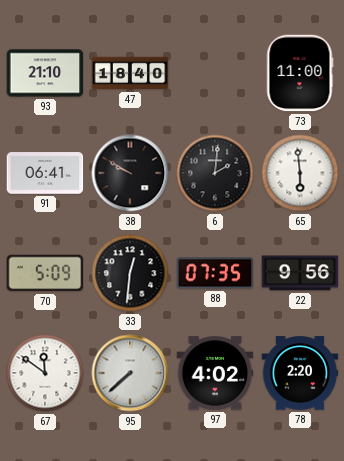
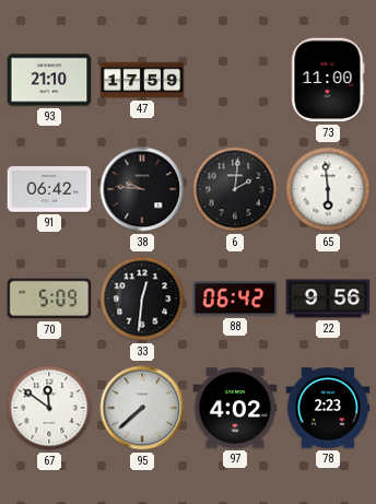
47: 18:40 -> 17:59
91: 06:41 -> 06:42
38: 9:50 -> 9:46
88: 07:35 -> 06:42
78: 2:20 -> 2:23
